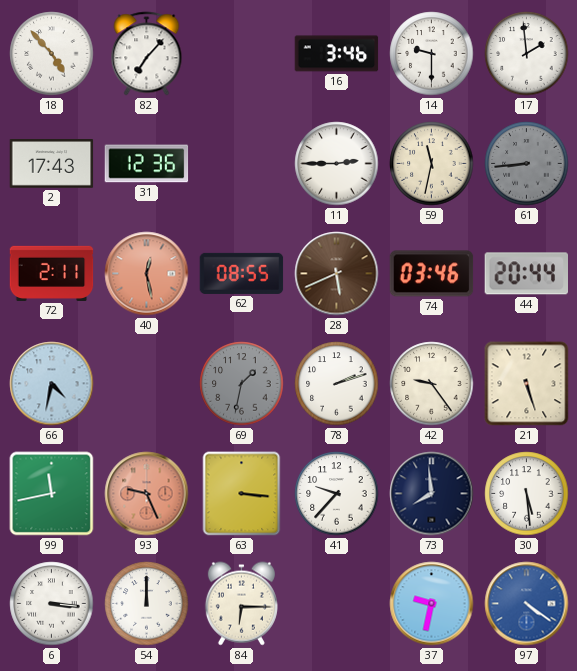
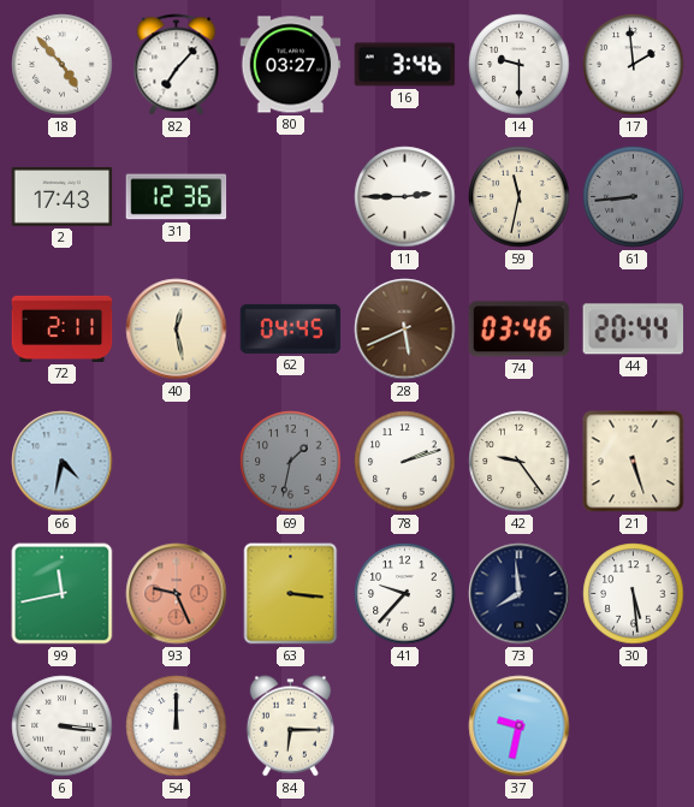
80: none -> 03:27
40 dial: salmon -> cream
62: 08:55 -> 04:45
97: 4:21 -> none
